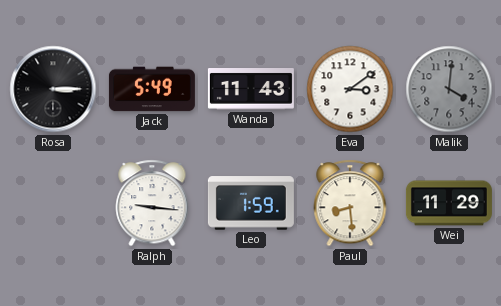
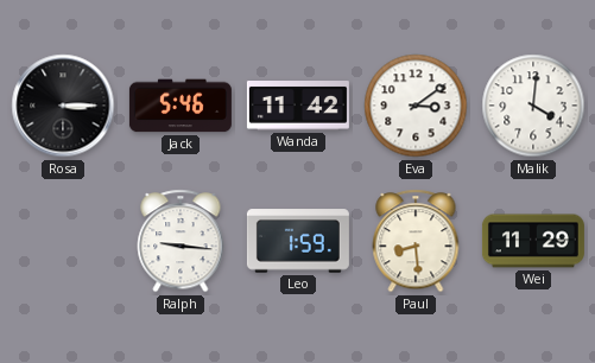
Jack: 5:49 -> 5:46
Wanda: 11:43 -> 11:42
Malik dial: grey -> white
